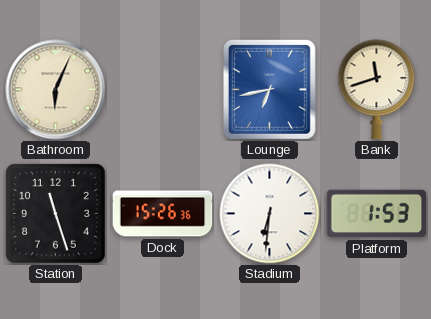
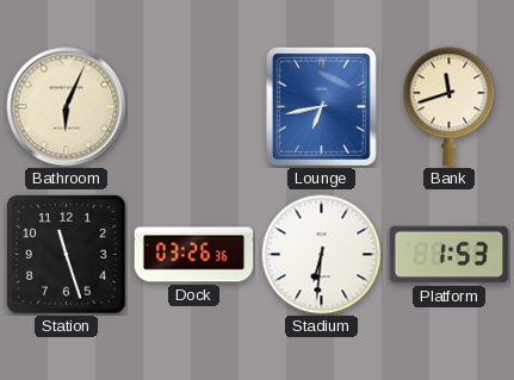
Dock: 15:26 -> 03:26
